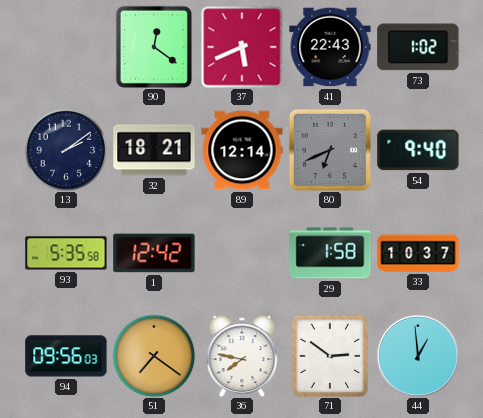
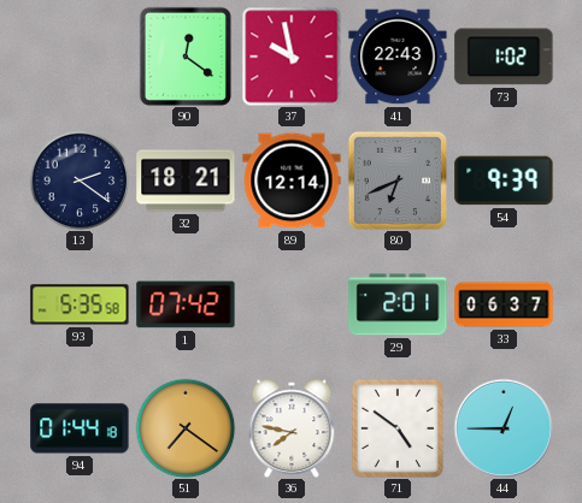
37: 5:41 -> 9:58
13: 2:09 -> 2:21
54: 9:40 -> 9:39
1: 12:42 -> 07:42
29: 1:58 -> 2:01
33: 10:37 -> 06:37
94: 09:56 -> 01:44
71: 2:51 -> 4:51
44: 12:59 -> 12:45
